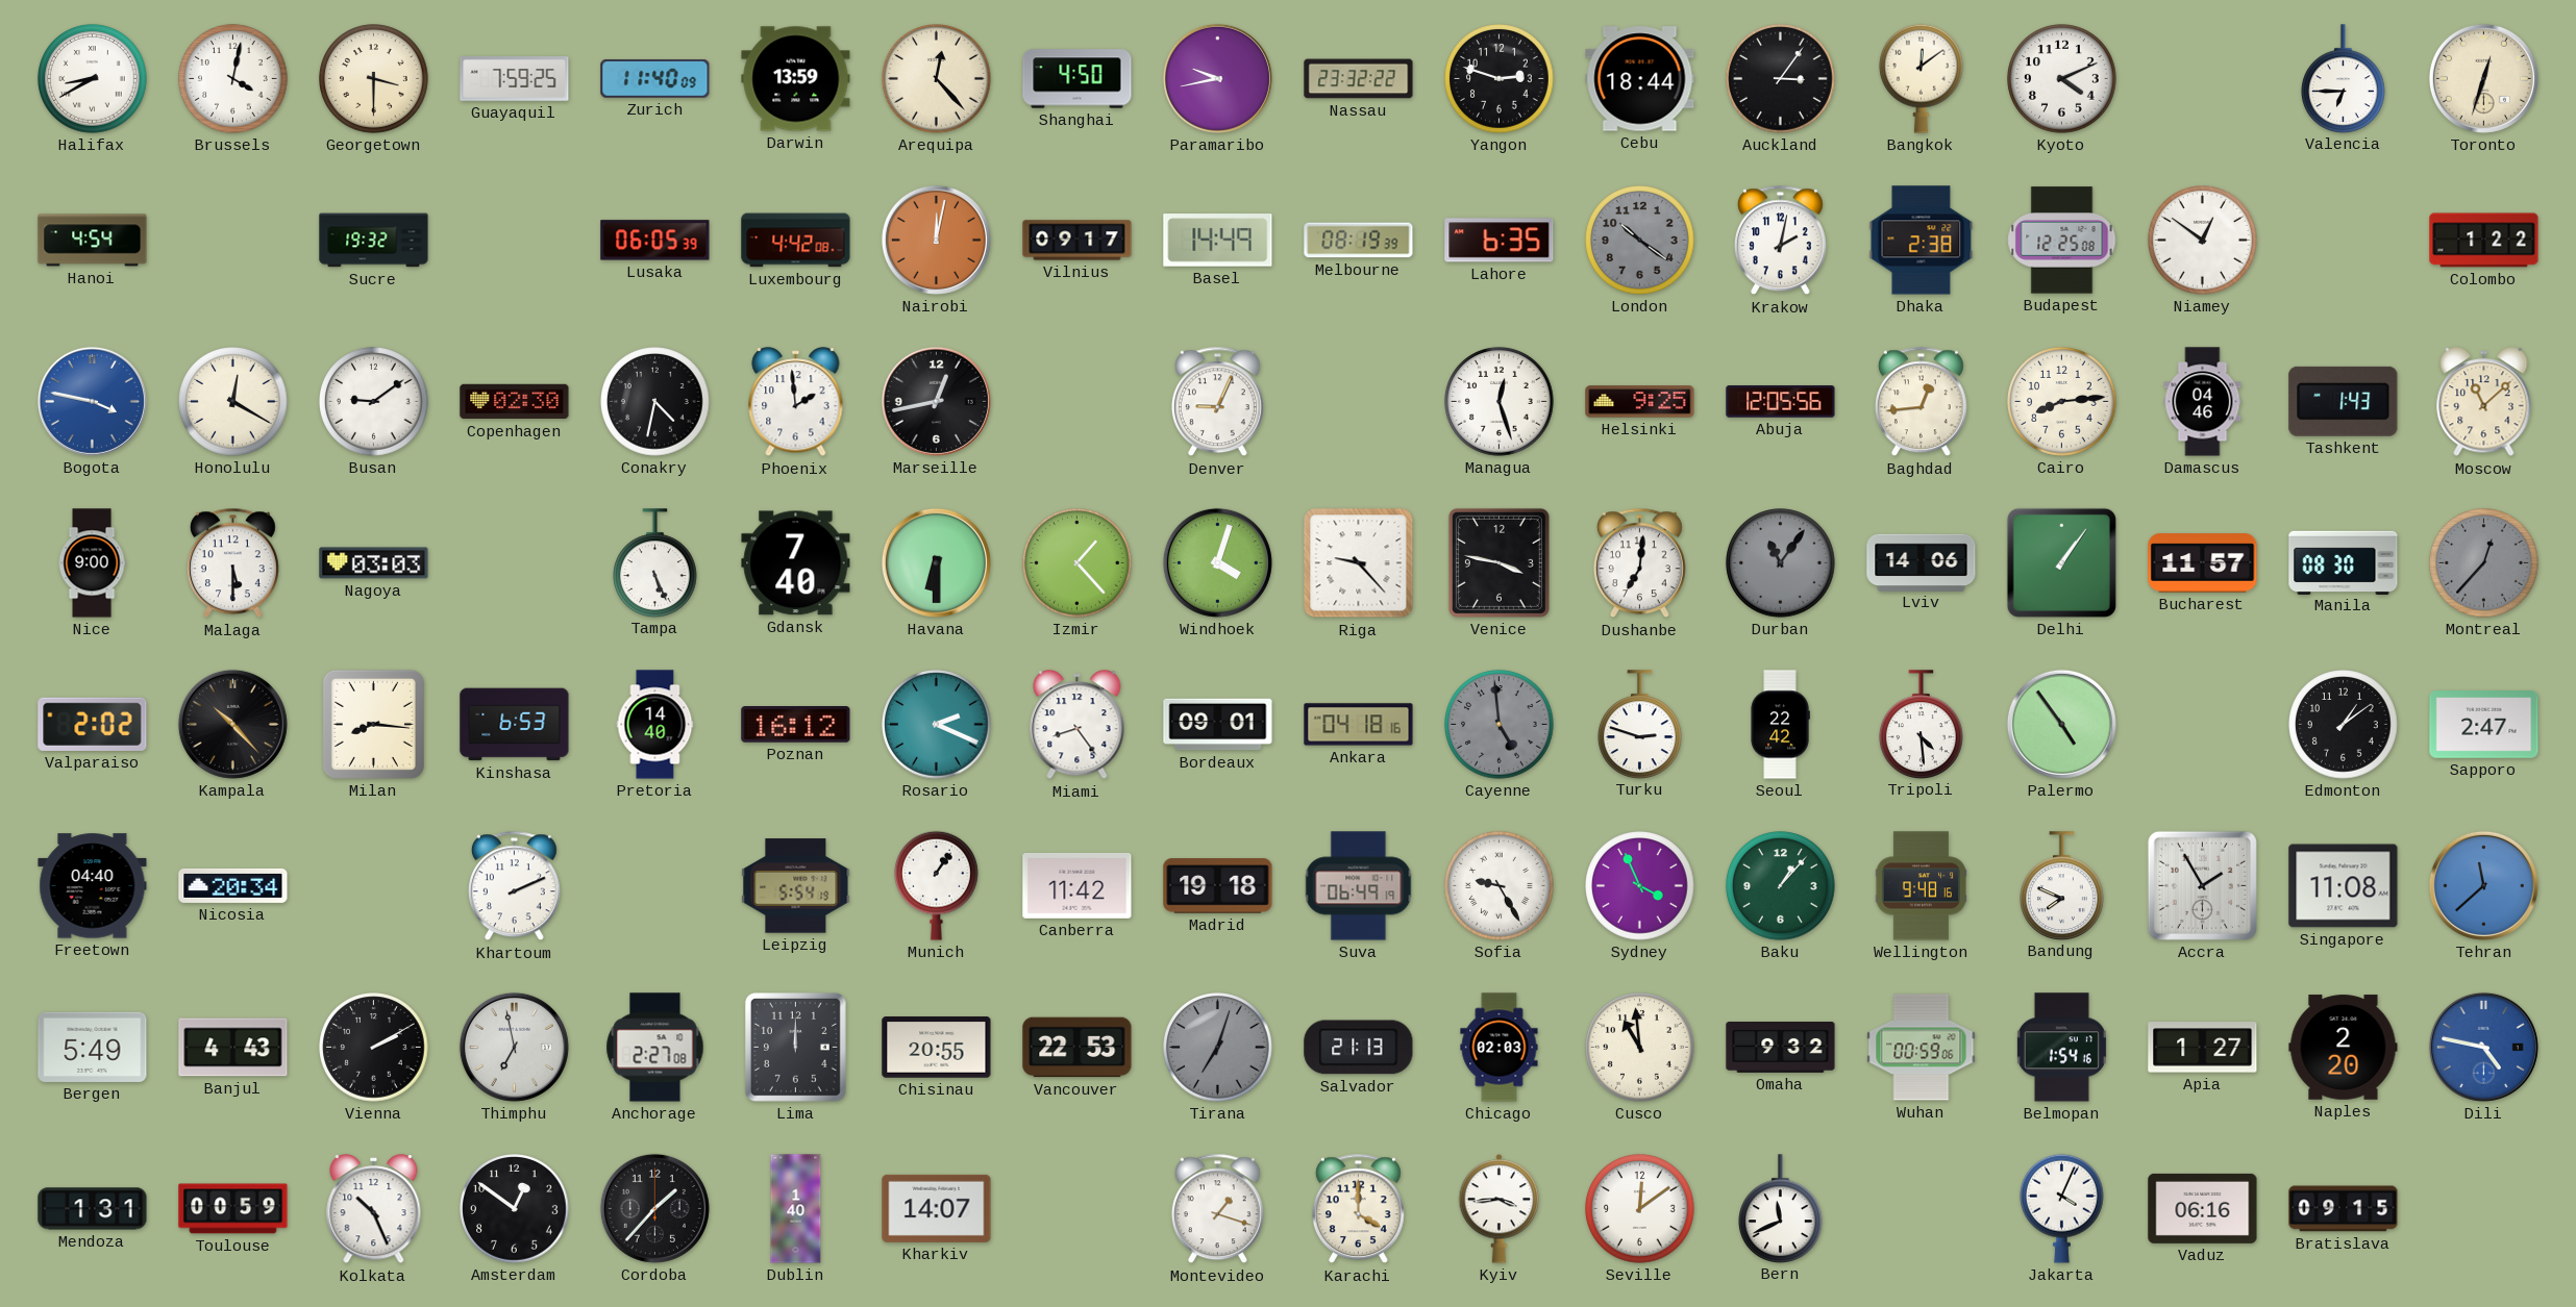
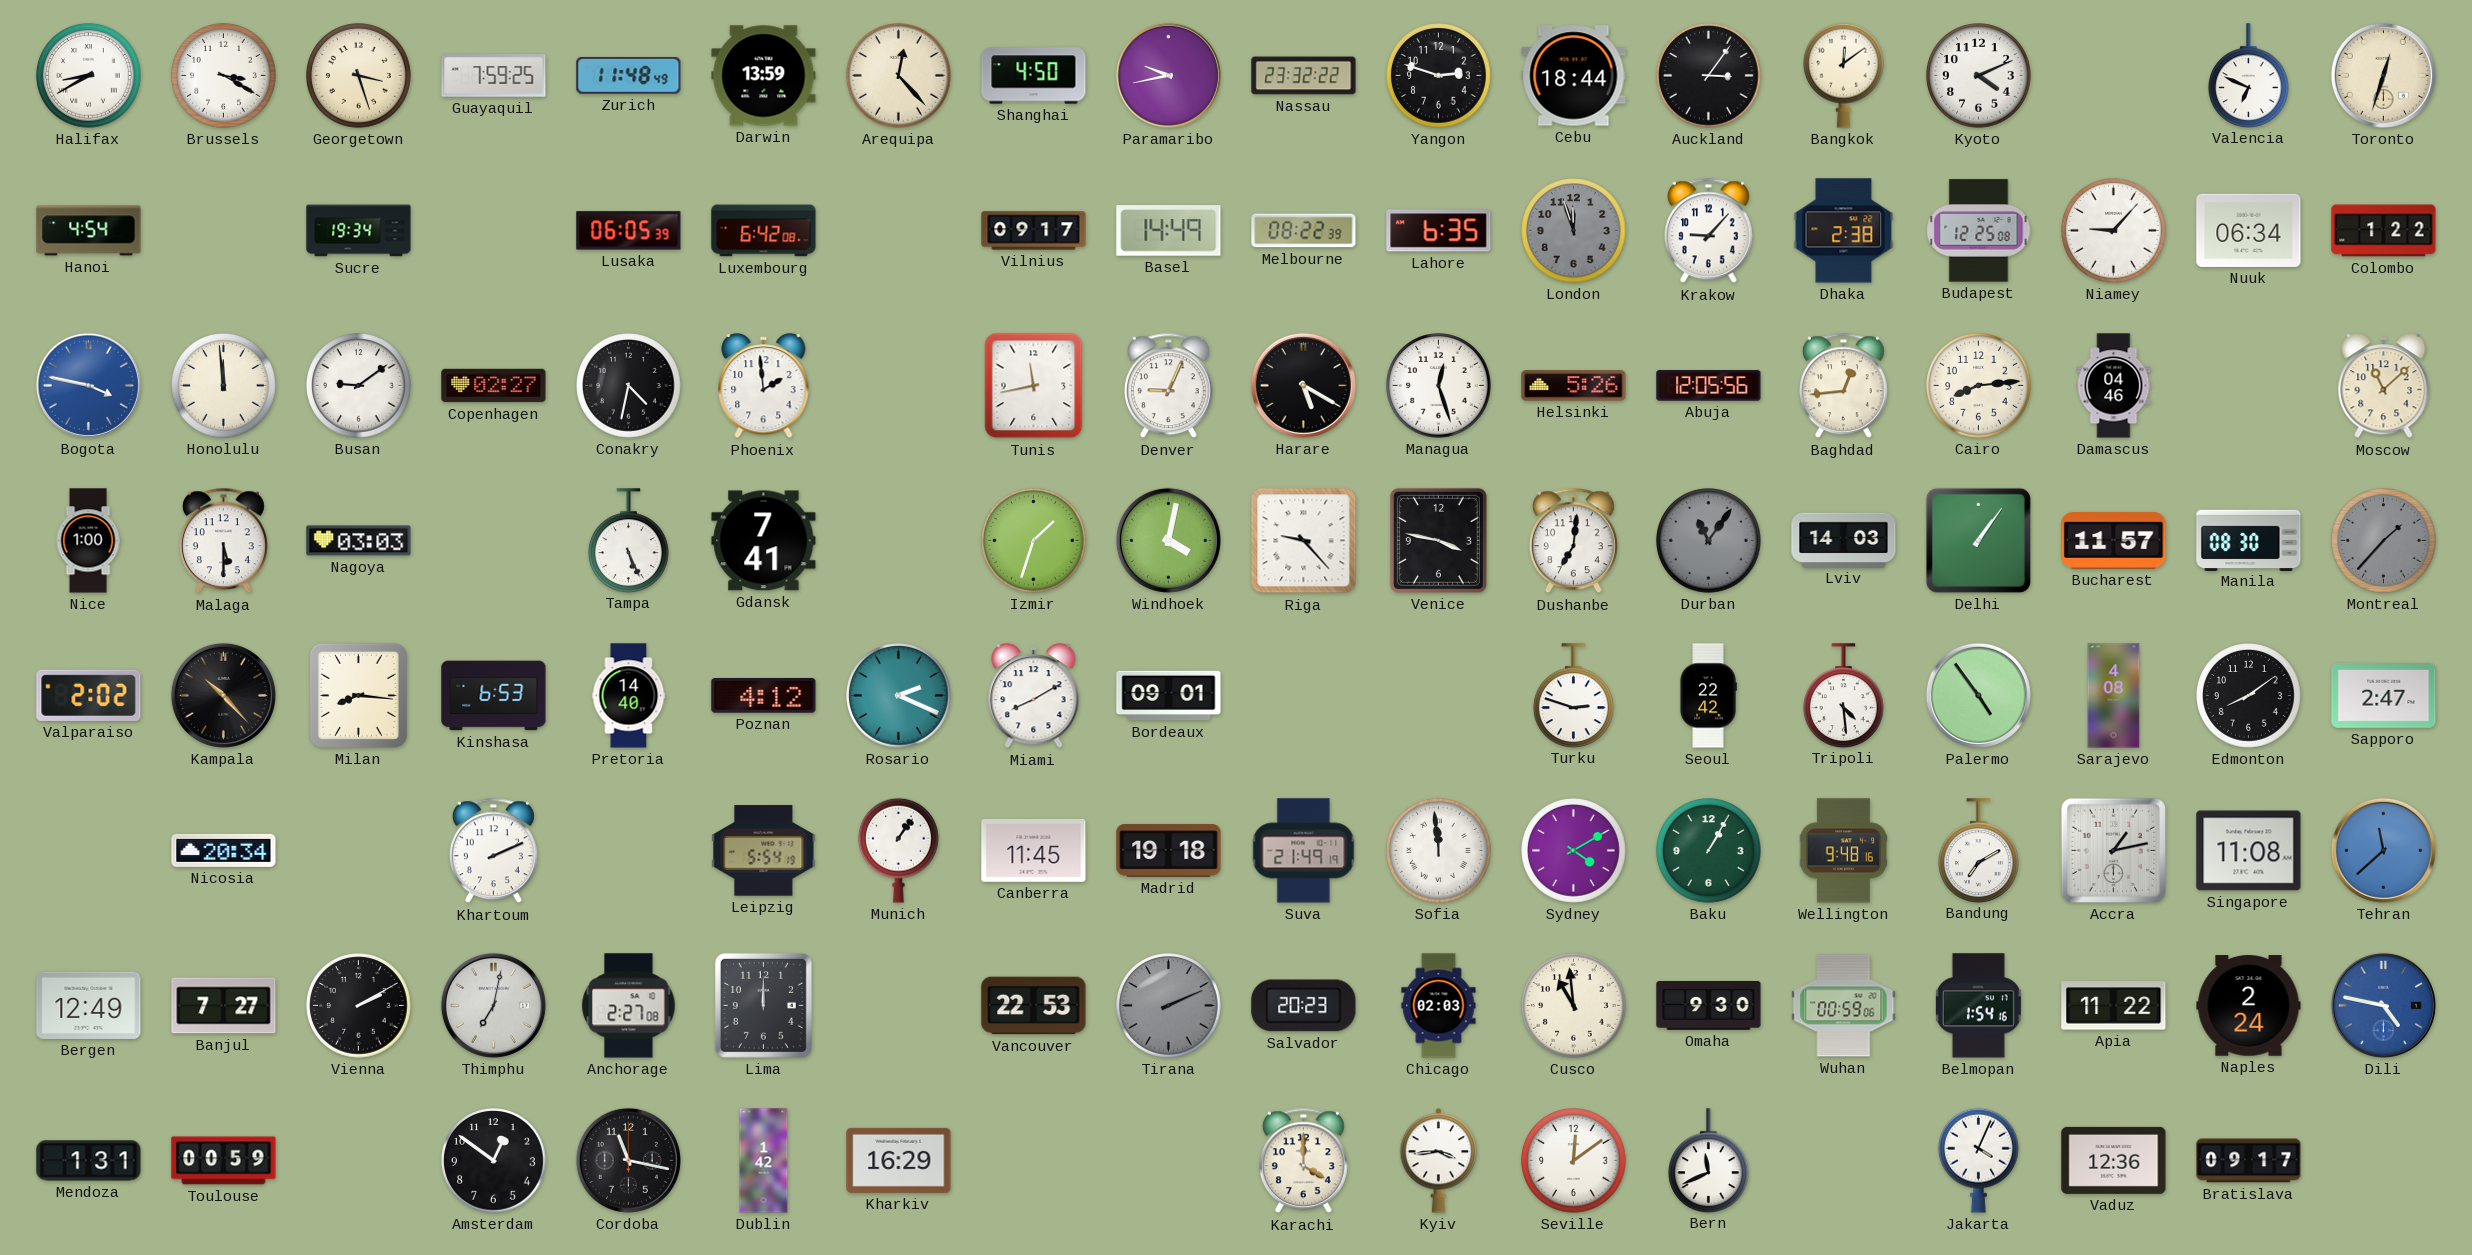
Brussels: 4:02 -> 3:20
Georgetown: 3:30 -> 3:27
Zurich: 11:40 -> 11:48
Valencia: 6:45 -> 6:49
Sucre: 19:32 -> 19:34
Luxembourg: 4:42 -> 6:42
Nairobi: 12:02 -> none
Melbourne: 08:19 -> 08:22
London: 10:21 -> 11:57
Krakow: 2:02 -> 9:07
Niamey: 12:51 -> 9:07
Nuuk: none -> 06:34
Honolulu: 12:20 -> 11:59
Copenhagen: 02:30 -> 02:27
Marseille: 12:43 -> none
Tunis: none -> 11:43
Harare: none -> 5:20
Helsinki: 9:25 -> 5:26
Tashkent: 1:43 -> none
Nice: 9:00 -> 1:00
Gdansk: 7:40 -> 7:41
Havana: 6:30 -> none
Izmir: 1:23 -> 1:33
Windhoek: 4:03 -> 4:02
Lviv: 14:06 -> 14:03
Montreal: 12:37 -> 1:37
Poznan: 16:12 -> 4:12
Miami: 8:24 -> 8:10
Ankara: 04:18 -> none
Cayenne: 4:59 -> none
Sarajevo: none -> 4:08
Edmonton: 1:09 -> 8:09
Freetown: 04:40 -> none
Canberra: 11:42 -> 11:45
Suva: 06:49 -> 21:49
Sofia: 9:25 -> 11:59
Sydney: 3:56 -> 4:10
Baku: 1:07 -> 1:05
Bandung: 7:49 -> 7:10
Accra: 1:55 -> 1:13
Bergen: 5:49 -> 12:49
Banjul: 4:43 -> 7:27
Thimphu: 6:58 -> 7:02
Chisinau: 20:55 -> none
Tirana: 7:03 -> 2:11
Salvador: 21:13 -> 20:23
Omaha: 9:32 -> 9:30
Apia: 1:27 -> 11:22
Naples: 2:20 -> 2:24
Kolkata: 10:26 -> none
Cordoba: 1:37 -> 11:17
Dublin: 1:40 -> 1:42
Kharkiv: 14:07 -> 16:29
Montevideo: 1:18 -> none
Vaduz: 06:16 -> 12:36
Bratislava: 09:15 -> 09:17
